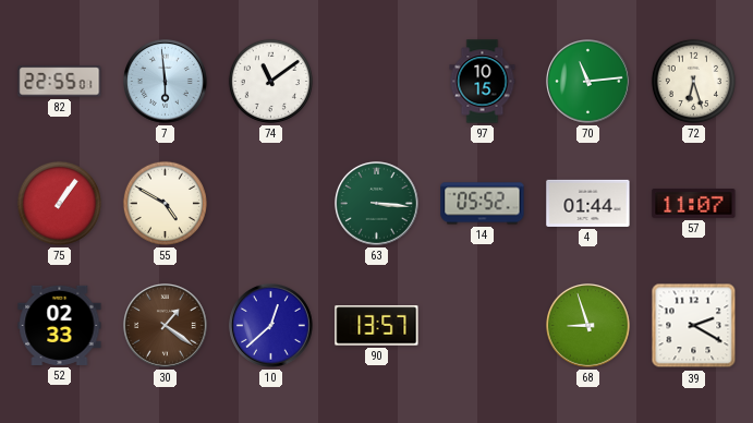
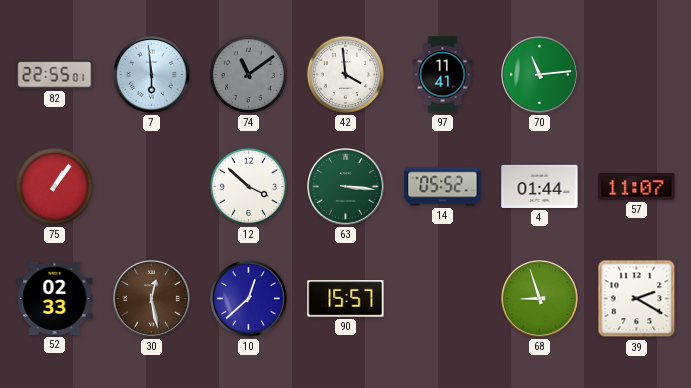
74 dial: white -> grey
42: none -> 3:59
97: 10:15 -> 11:41
72: 6:27 -> none
55: 4:50 -> none
12: none -> 3:52
30: 1:21 -> 12:28
90: 13:57 -> 15:57
